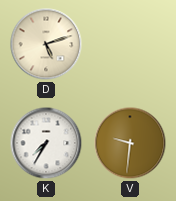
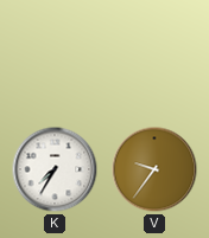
D: 5:12 -> none
V: 9:31 -> 9:36
